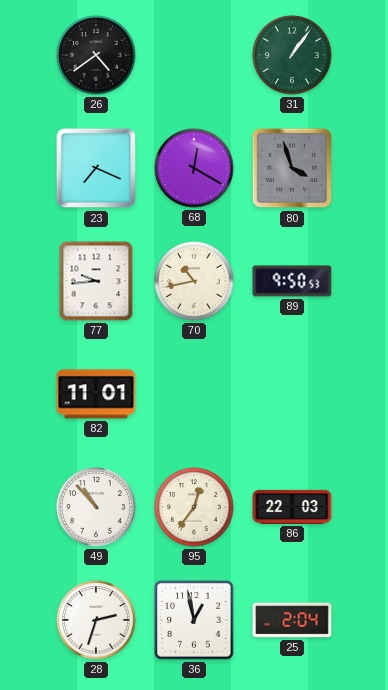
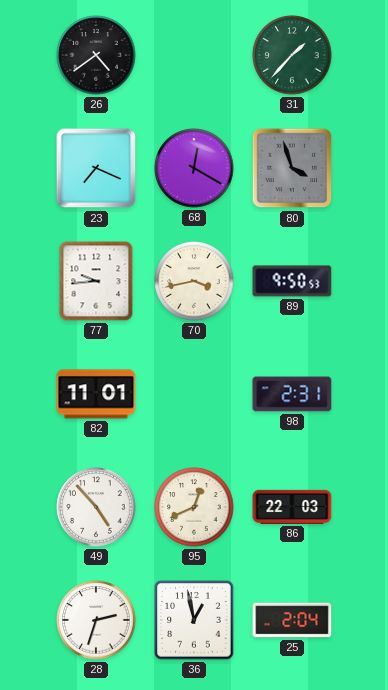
31: 1:06 -> 1:37
70: 10:43 -> 3:43
98: none -> 2:31
49: 10:53 -> 4:53
95: 12:36 -> 12:41
